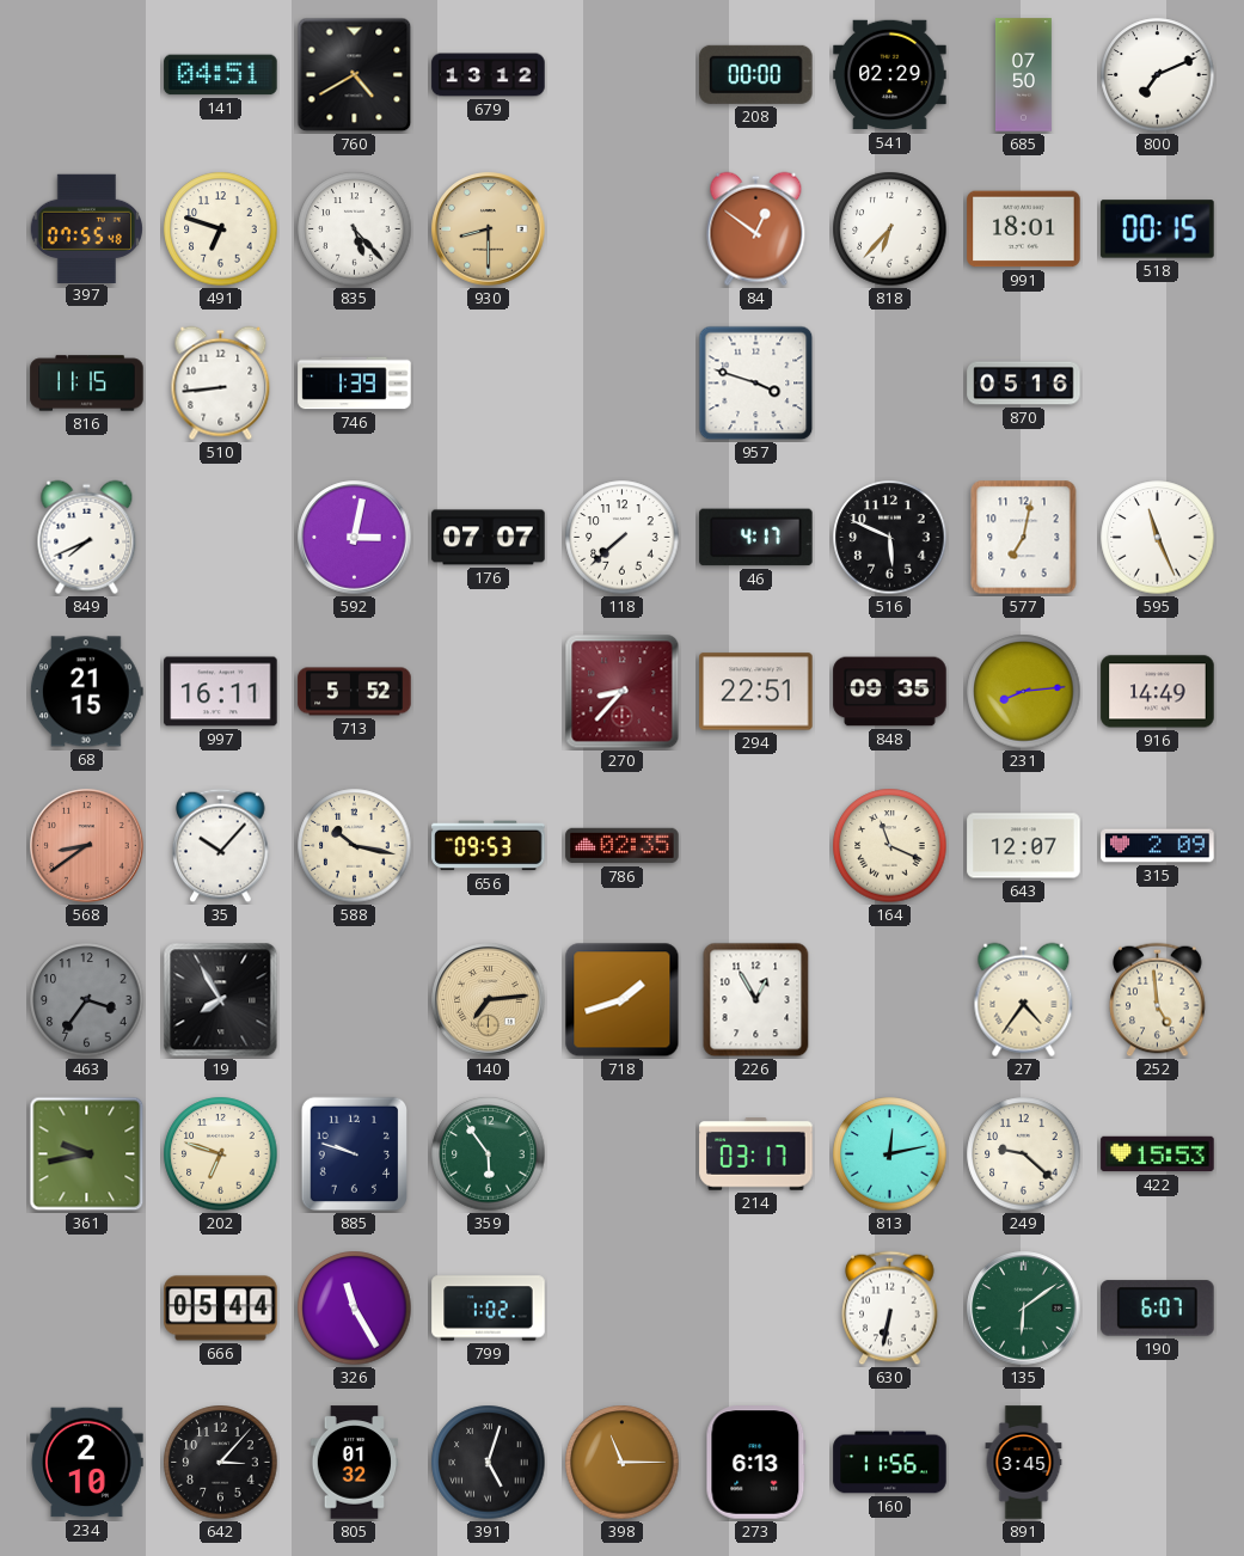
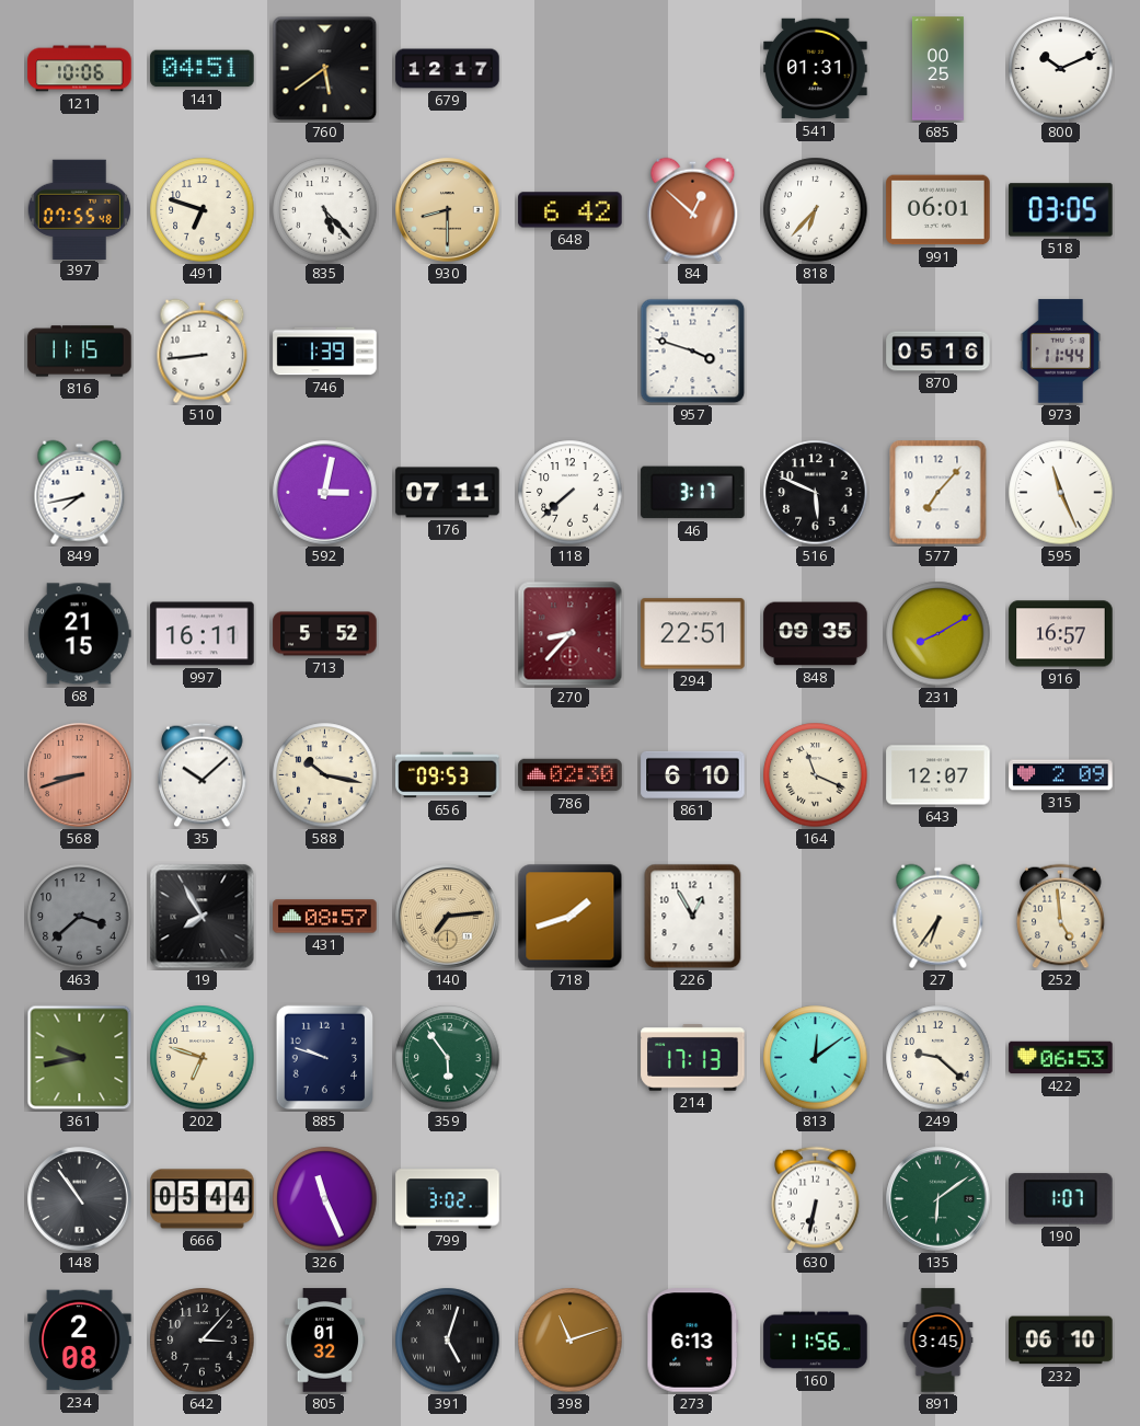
121: none -> 10:06
760: 4:40 -> 5:39
679: 13:12 -> 12:17
208: 00:00 -> none
541: 02:29 -> 01:31
685: 07:50 -> 00:25
800: 7:11 -> 10:11
648: none -> 6:42
84: 12:51 -> 12:52
991: 18:01 -> 06:01
518: 00:15 -> 03:05
973: none -> 11:44
849: 7:41 -> 7:43
176: 07:07 -> 07:11
46: 4:17 -> 3:17
577: 7:02 -> 7:07
231: 8:14 -> 8:10
916: 14:49 -> 16:57
568: 8:39 -> 8:42
35: 10:07 -> 10:08
786: 02:35 -> 02:30
861: none -> 6:10
463: 3:36 -> 3:38
431: none -> 08:57
27: 4:36 -> 6:36
214: 03:17 -> 17:13
813: 12:13 -> 12:09
422: 15:53 -> 06:53
148: none -> 10:54
326: 11:25 -> 11:26
799: 1:02 -> 3:02
190: 6:07 -> 1:07
234: 2:10 -> 2:08
398: 11:15 -> 11:12
232: none -> 06:10
